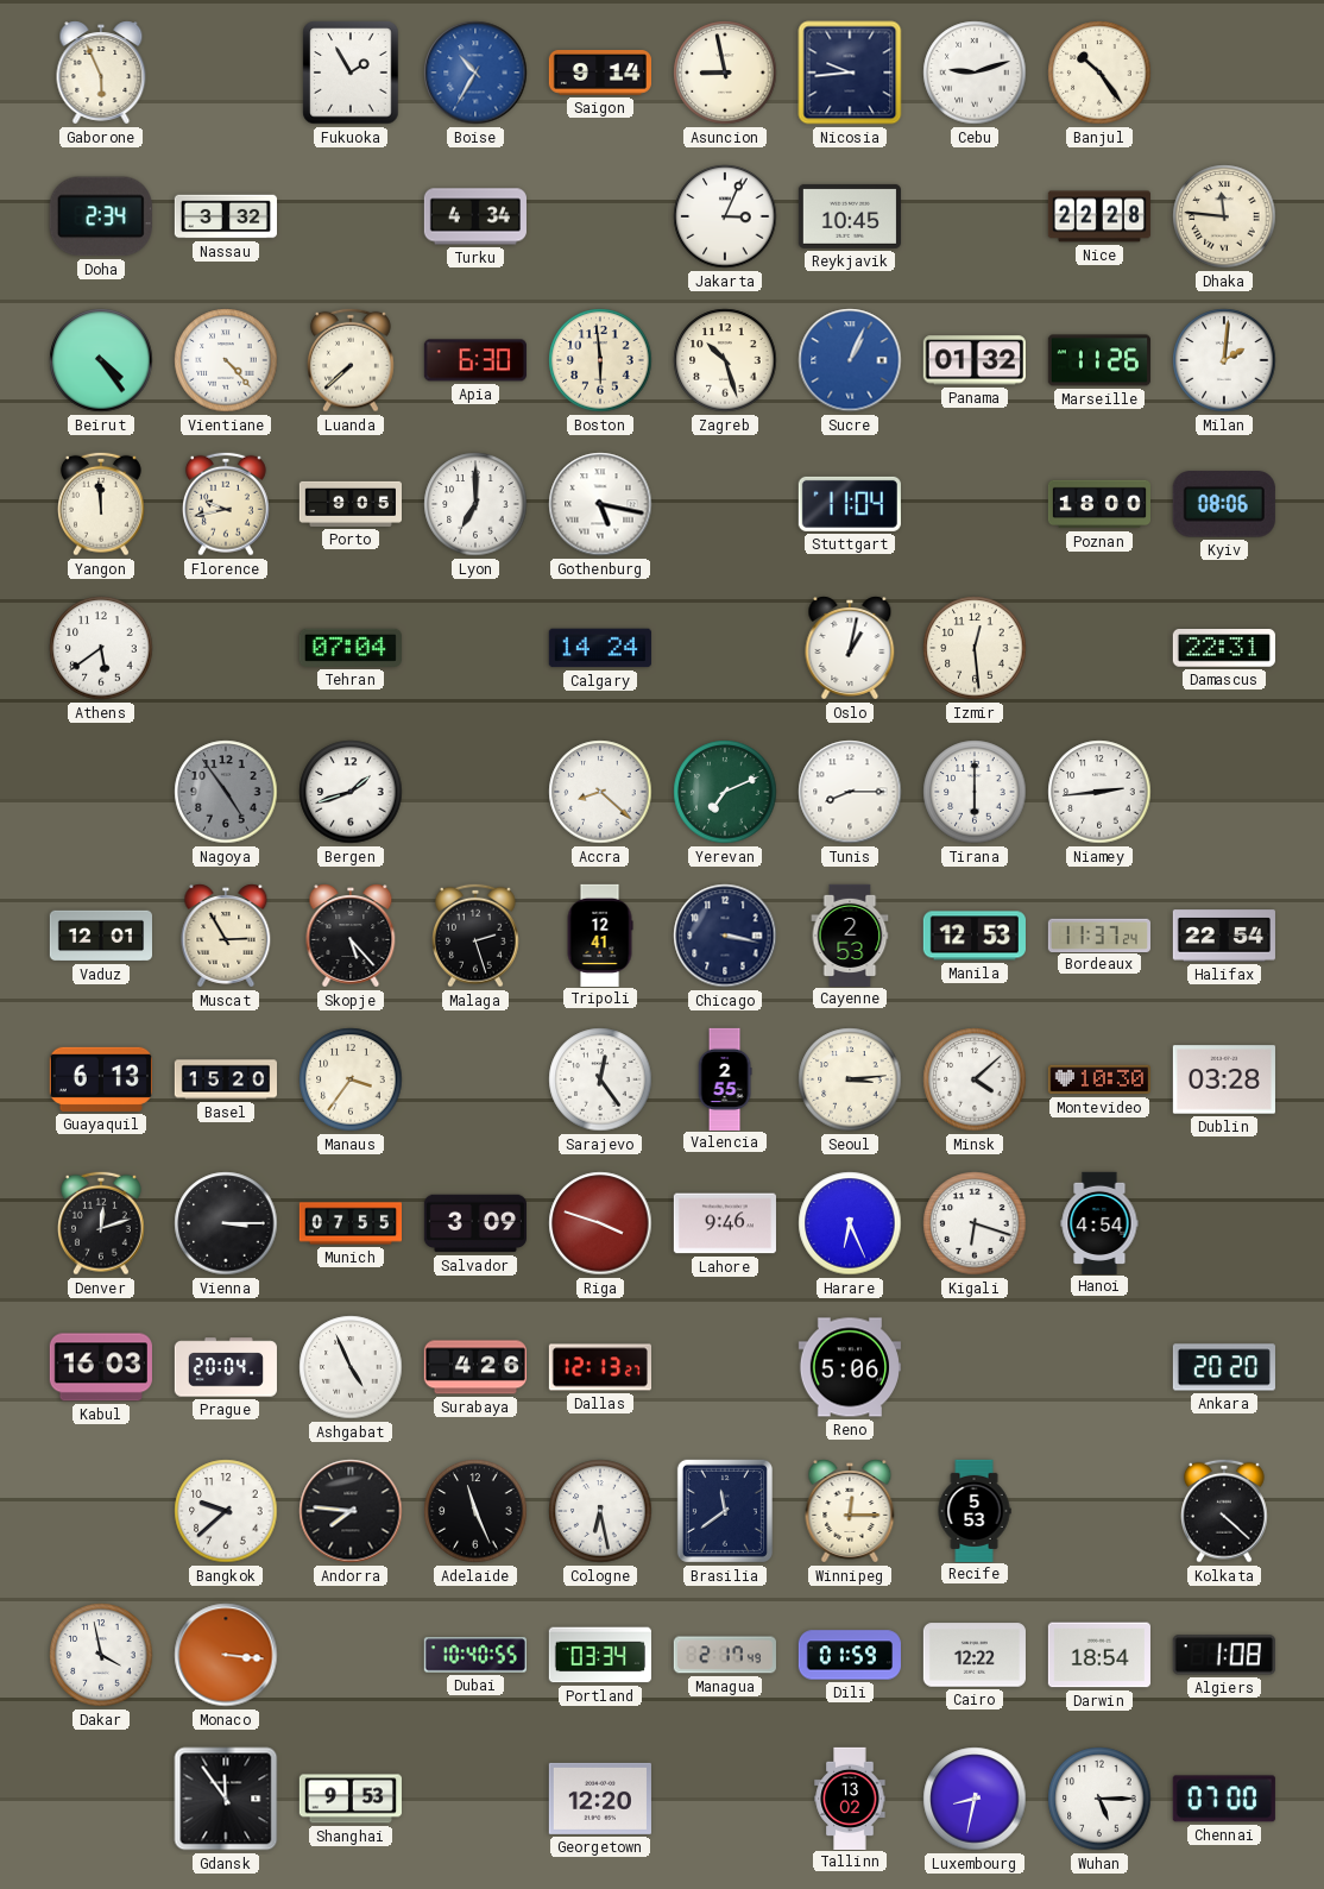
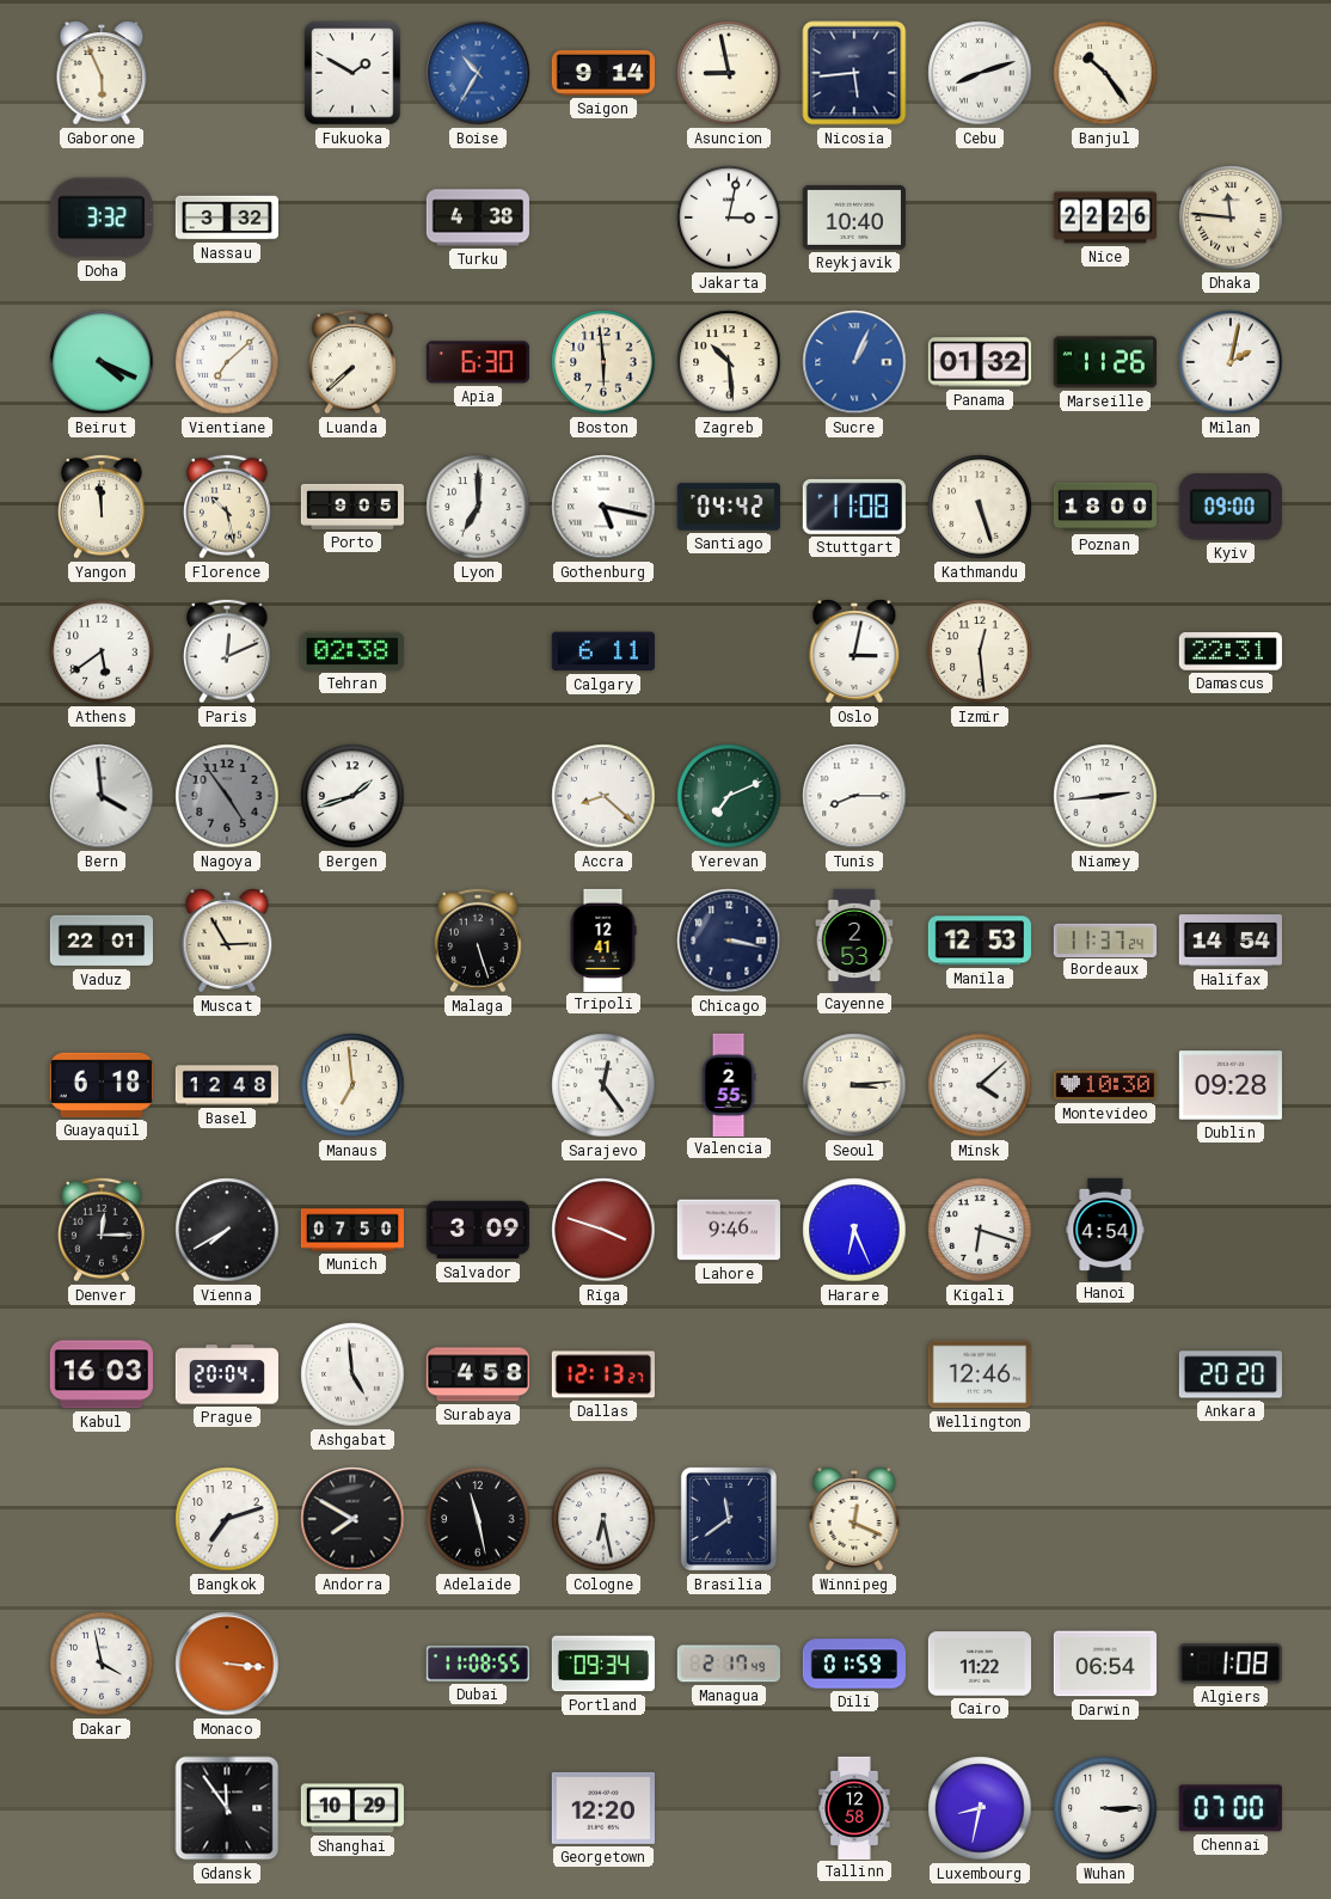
Fukuoka: 1:55 -> 1:50
Nicosia: 9:44 -> 5:44
Cebu: 9:12 -> 8:12
Doha: 2:34 -> 3:32
Turku: 4:34 -> 4:38
Jakarta: 3:04 -> 3:02
Reykjavik: 10:45 -> 10:40
Nice: 22:28 -> 22:26
Beirut: 4:24 -> 4:19
Vientiane: 4:23 -> 7:08
Zagreb: 10:27 -> 10:29
Milan: 2:01 -> 2:02
Florence: 9:43 -> 10:28
Santiago: none -> 04:42
Stuttgart: 11:04 -> 11:08
Kathmandu: none -> 5:27
Kyiv: 08:06 -> 09:00
Paris: none -> 12:11
Tehran: 07:04 -> 02:38
Calgary: 14:24 -> 6:11
Oslo: 1:02 -> 3:02
Bern: none -> 3:59
Tirana: 6:00 -> none
Vaduz: 12:01 -> 22:01
Skopje: 5:23 -> none
Malaga: 2:27 -> 5:27
Halifax: 22:54 -> 14:54
Guayaquil: 6:13 -> 6:18
Basel: 15:20 -> 12:48
Manaus: 3:36 -> 6:59
Dublin: 03:28 -> 09:28
Denver: 12:12 -> 12:15
Vienna: 3:15 -> 7:40
Munich: 07:55 -> 07:50
Ashgabat: 4:56 -> 4:59
Surabaya: 4:26 -> 4:58
Reno: 5:06 -> none
Wellington: none -> 12:46
Bangkok: 9:38 -> 7:12
Andorra: 7:46 -> 7:50
Adelaide: 11:26 -> 11:28
Winnipeg: 12:15 -> 12:19
Recife: 5:53 -> none
Kolkata: 4:22 -> none
Dubai: 10:40 -> 11:08
Portland: 03:34 -> 09:34
Cairo: 12:22 -> 11:22
Darwin: 18:54 -> 06:54
Shanghai: 9:53 -> 10:29
Tallinn: 13:02 -> 12:58
Wuhan: 5:15 -> 3:15
